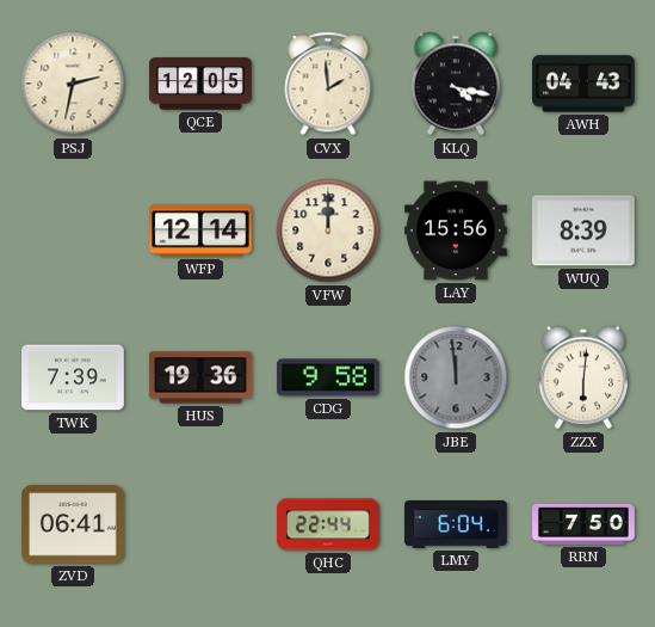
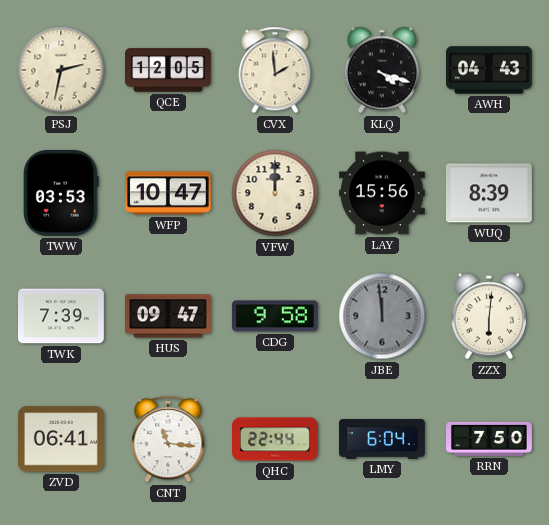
KLQ: 4:17 -> 4:18
TWW: none -> 03:53
WFP: 12:14 -> 10:47
HUS: 19:36 -> 09:47
CNT: none -> 11:16
